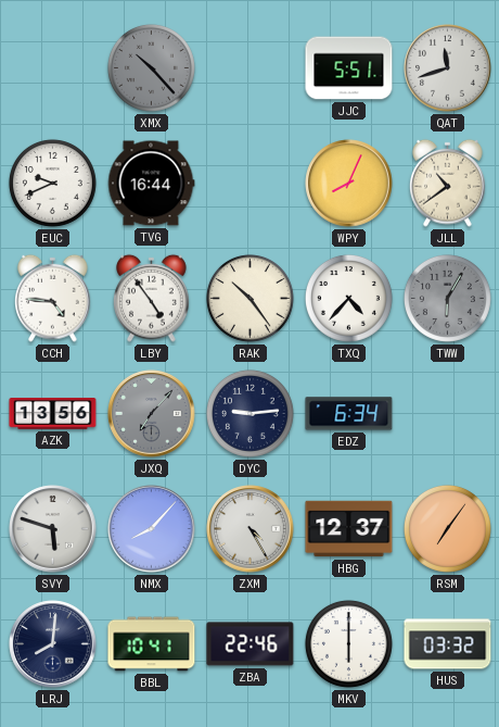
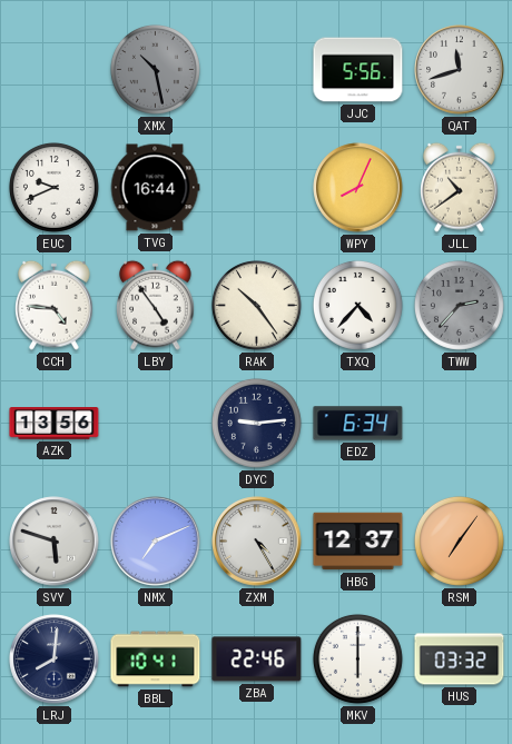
XMX: 10:23 -> 10:28
JJC: 5:51 -> 5:56
TWW: 6:05 -> 2:37
JXQ: 7:07 -> none
NMX: 8:07 -> 7:11
